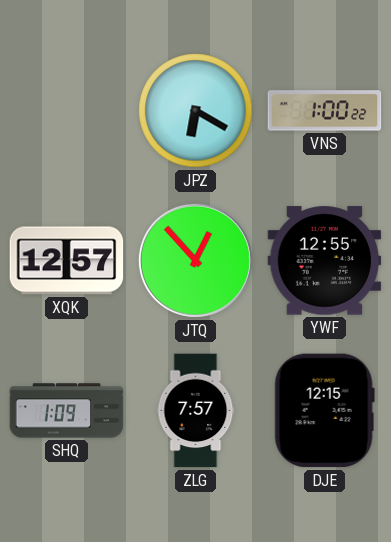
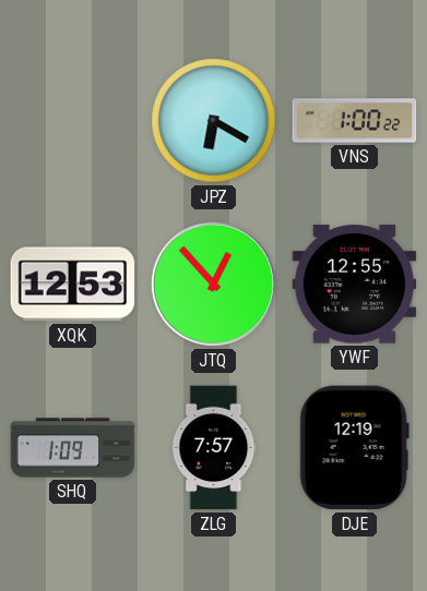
XQK: 12:57 -> 12:53
DJE: 12:15 -> 12:19
